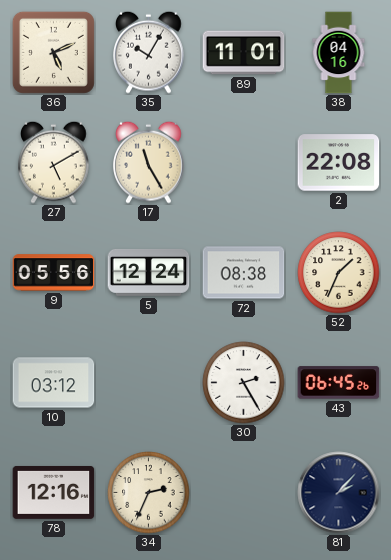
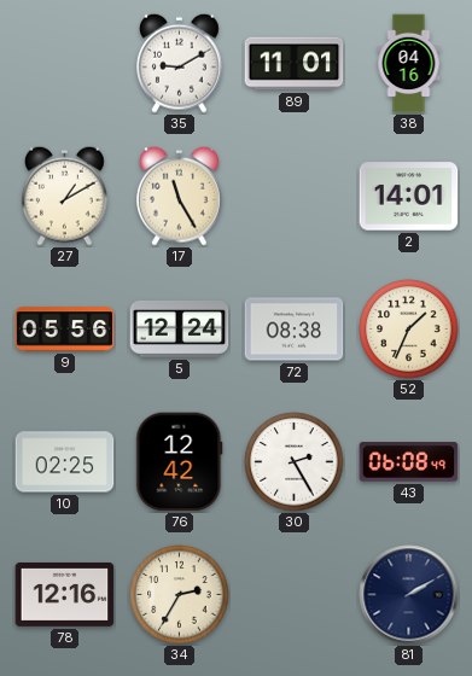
36: 5:11 -> none
35: 10:05 -> 9:10
27: 5:10 -> 1:10
2: 22:08 -> 14:01
10: 03:12 -> 02:25
76: none -> 12:42
43: 06:45 -> 06:08
34: 2:34 -> 2:35
81: 2:07 -> 2:10
